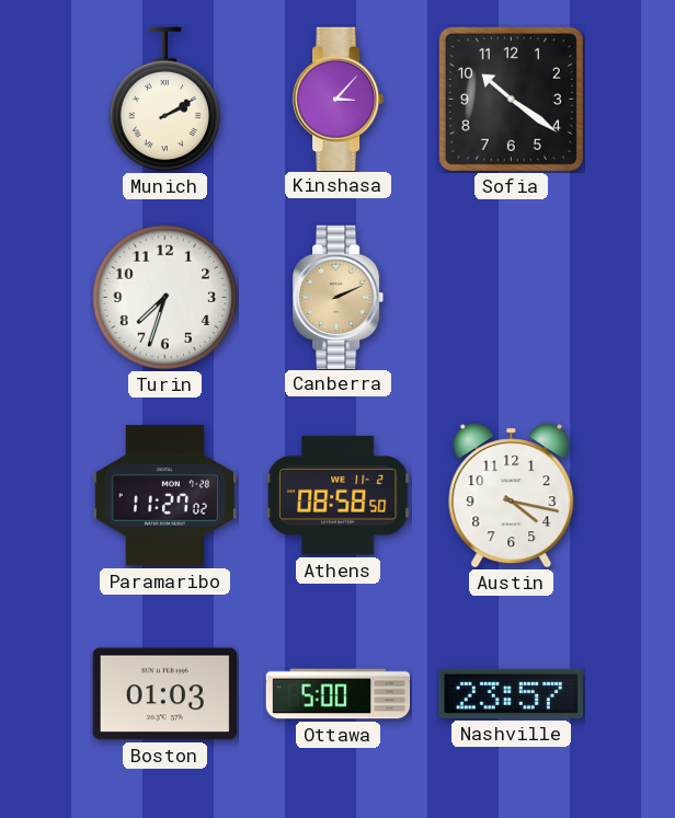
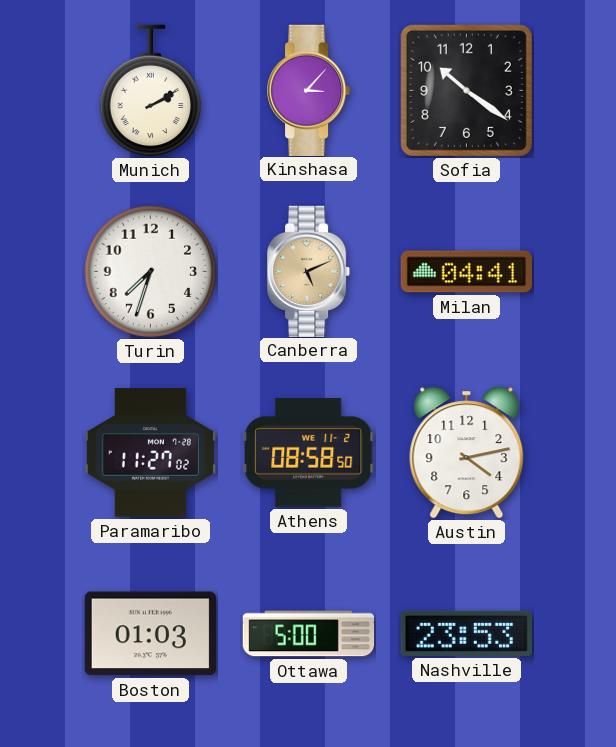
Canberra: 2:11 -> 5:11
Milan: none -> 04:41
Austin: 4:17 -> 4:13
Nashville: 23:57 -> 23:53
